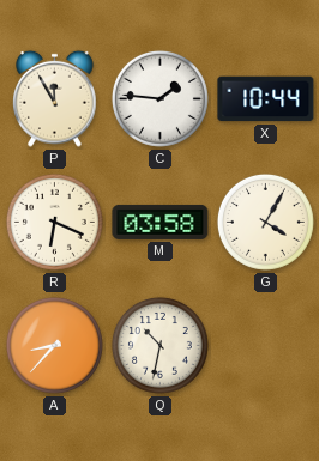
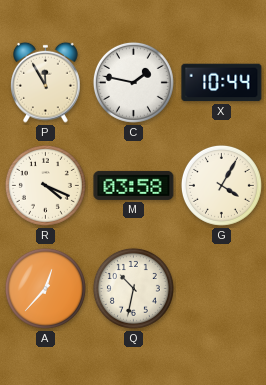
C: 1:46 -> 1:47
R: 6:19 -> 4:19
A: 8:37 -> 12:37
